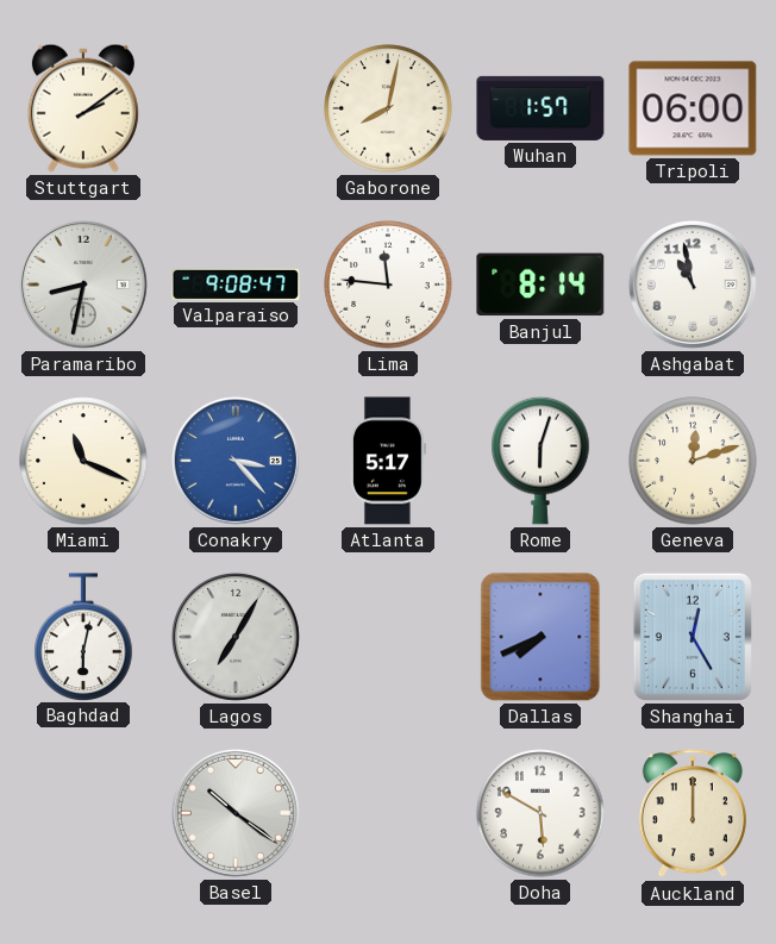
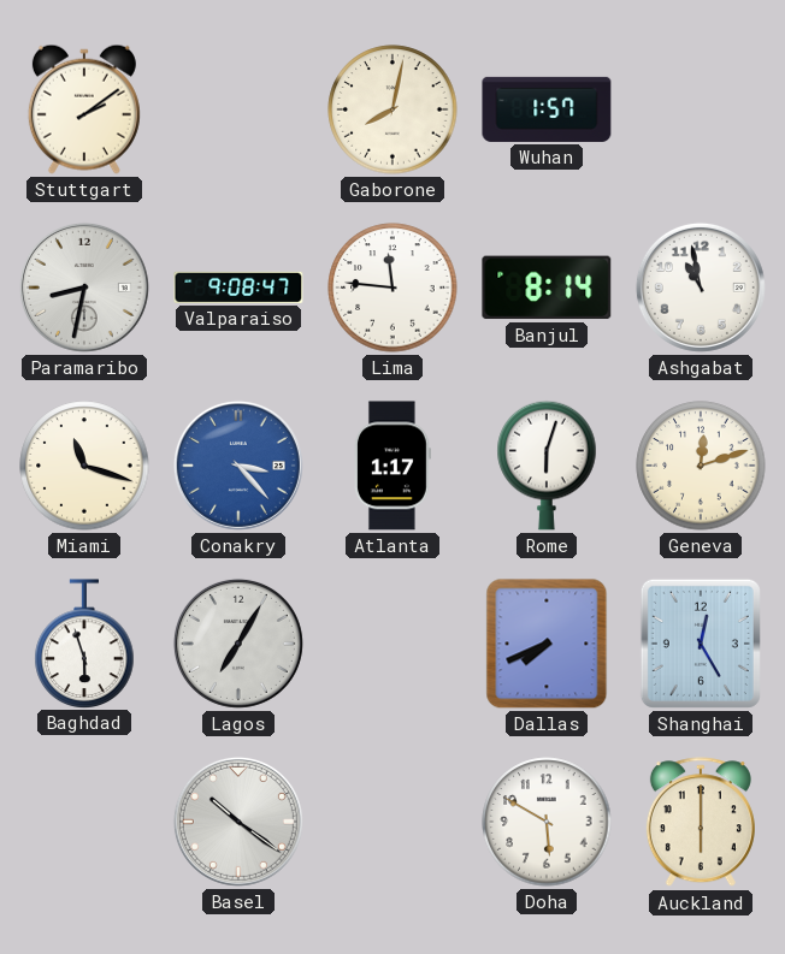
Tripoli: 06:00 -> none
Miami: 11:19 -> 11:18
Atlanta: 5:17 -> 1:17
Baghdad: 6:02 -> 5:57
Auckland: 12:00 -> 6:00
